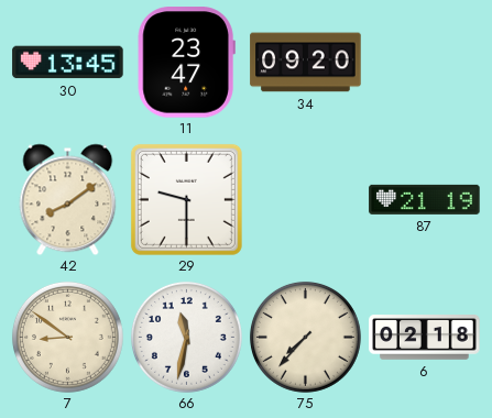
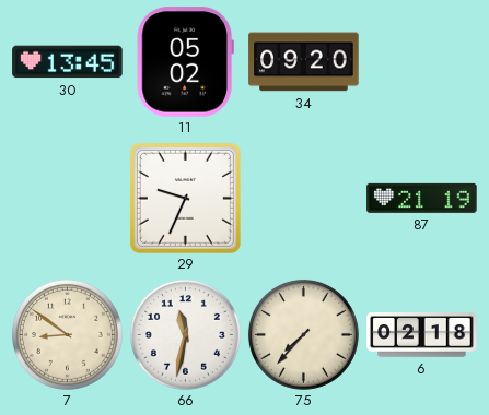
11: 23:47 -> 05:02
42: 8:09 -> none
29: 9:30 -> 9:34
